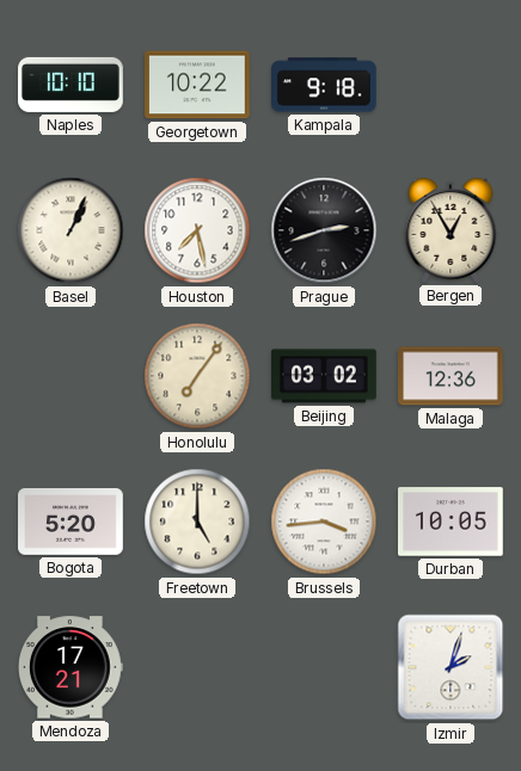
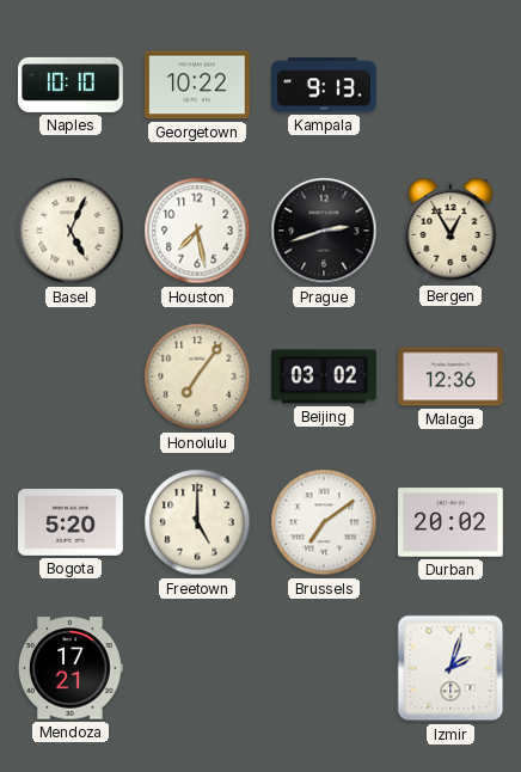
Kampala: 9:18 -> 9:13
Basel: 1:04 -> 5:04
Brussels: 3:44 -> 7:09
Durban: 10:05 -> 20:02
